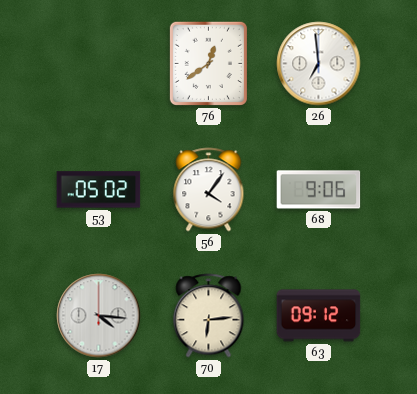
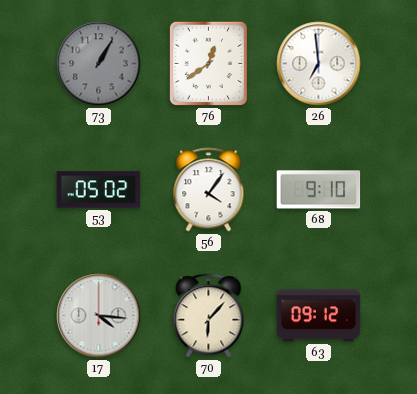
73: none -> 1:05
68: 9:06 -> 9:10
70: 6:14 -> 6:07
